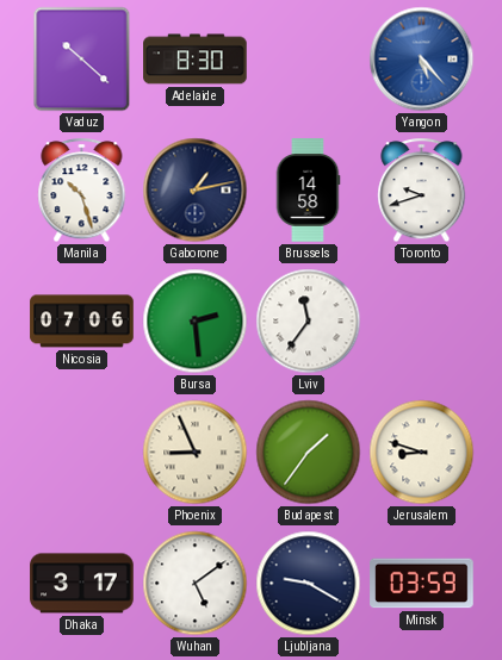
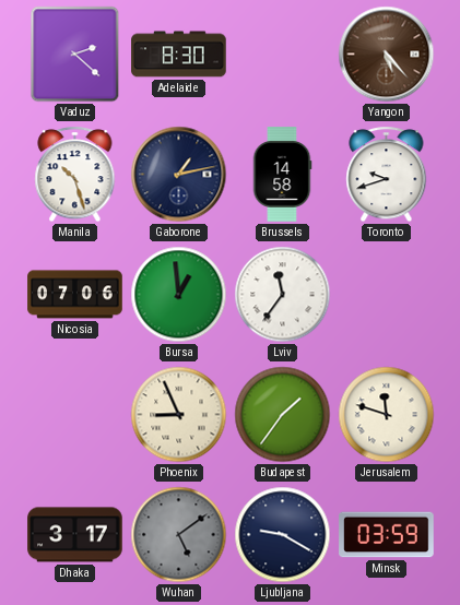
Vaduz: 10:22 -> 2:22
Yangon dial: blue -> brown
Bursa: 2:29 -> 12:59
Jerusalem: 8:48 -> 11:48
Wuhan dial: white -> grey
